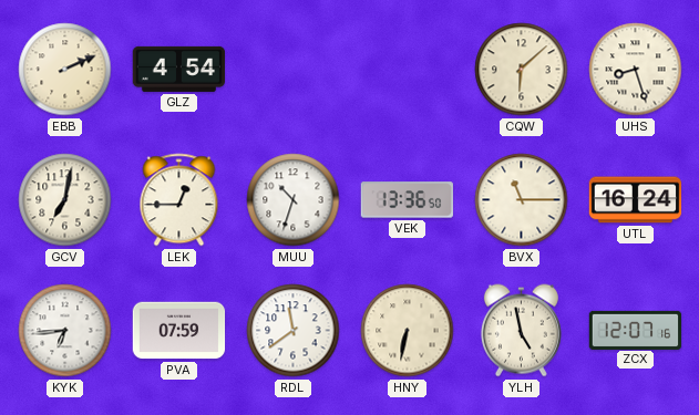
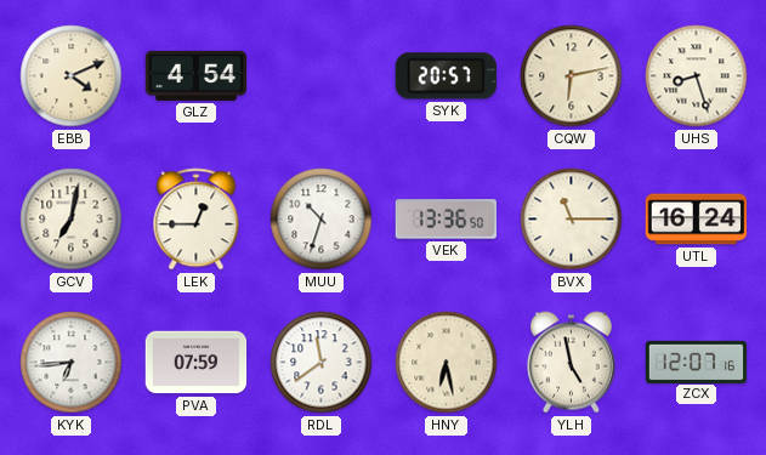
EBB: 2:11 -> 4:11
SYK: none -> 20:57
CQW: 6:08 -> 6:13
HNY: 6:32 -> 6:28
